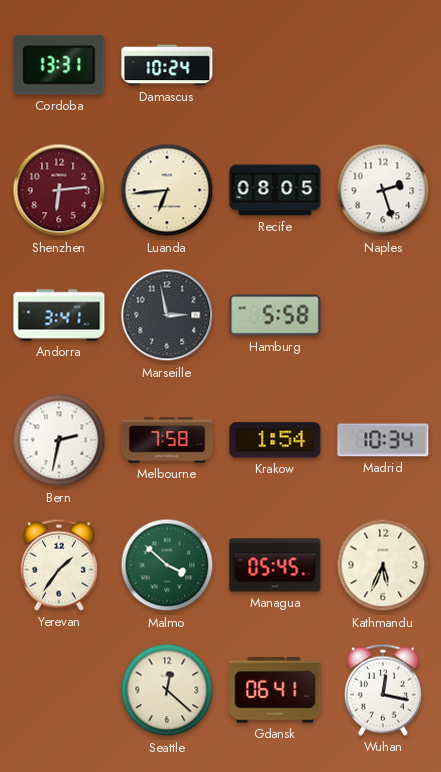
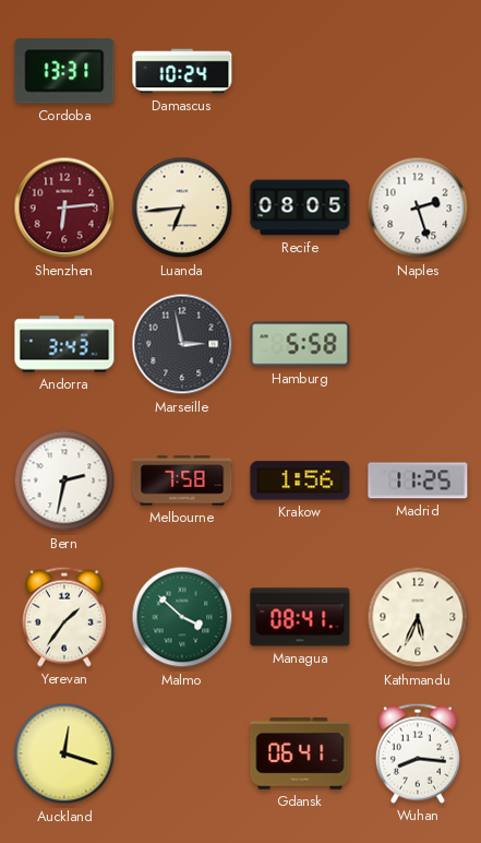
Andorra: 3:41 -> 3:43
Krakow: 1:54 -> 1:56
Madrid: 10:34 -> 11:25
Managua: 05:45 -> 08:41
Auckland: none -> 12:18
Seattle: 12:22 -> none
Wuhan: 12:17 -> 8:16
